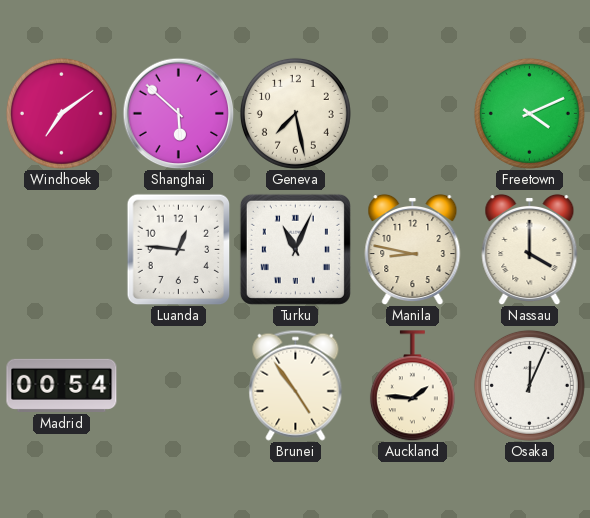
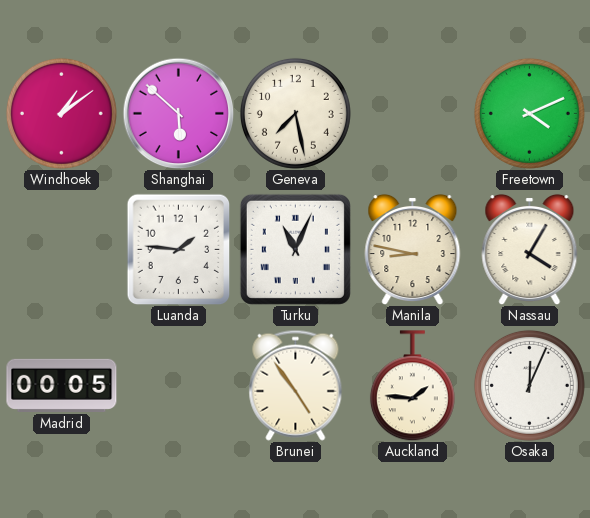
Windhoek: 7:09 -> 1:09
Luanda: 12:46 -> 1:46
Nassau: 4:00 -> 4:05
Madrid: 00:54 -> 00:05
